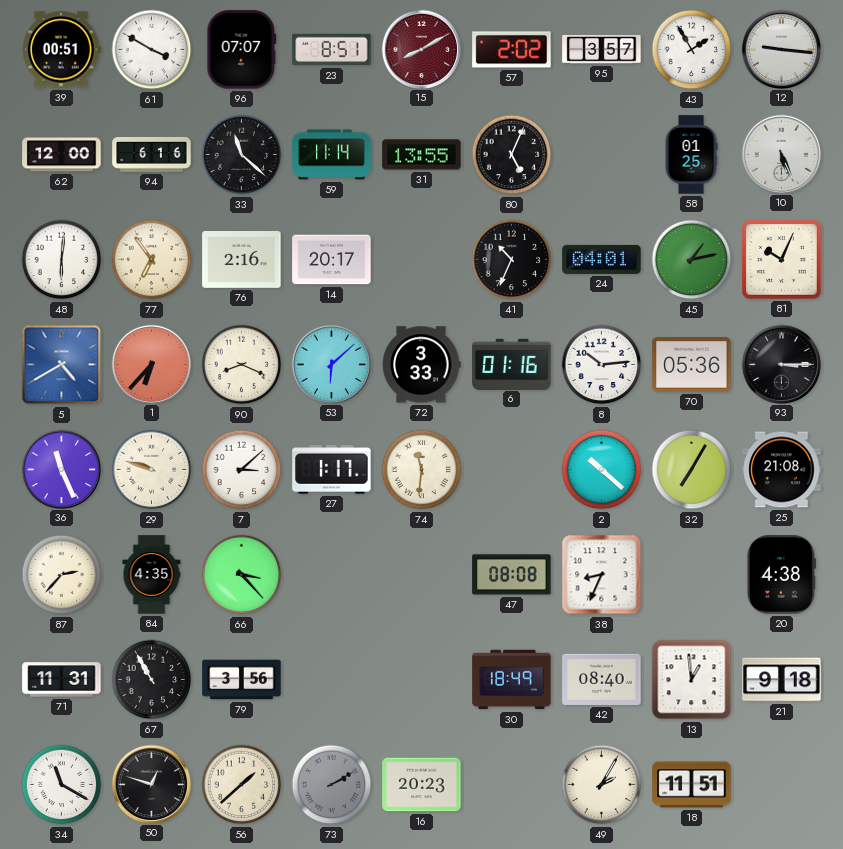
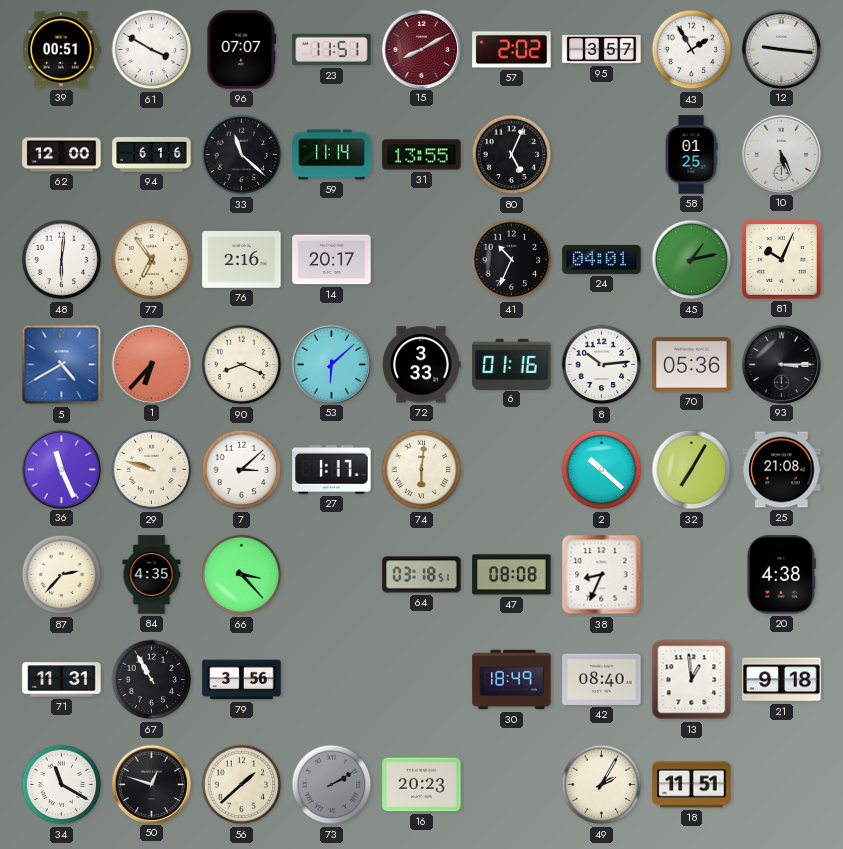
23: 8:51 -> 11:51
74: 11:31 -> 6:01
64: none -> 03:18
